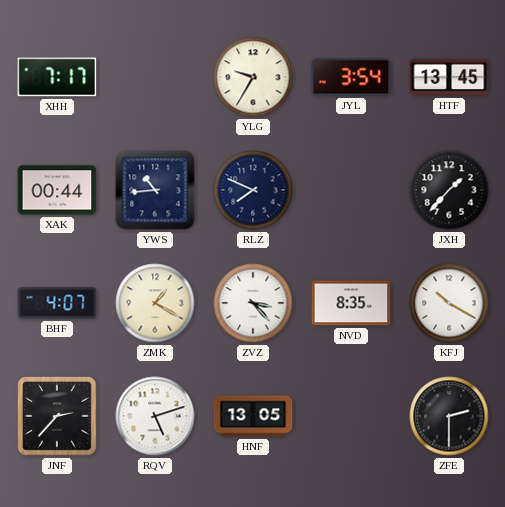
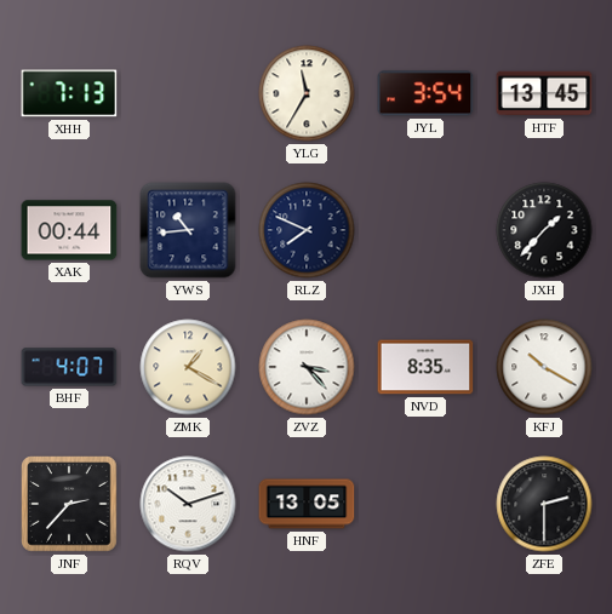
XHH: 7:17 -> 7:13
YLG: 9:35 -> 11:35
RQV: 5:12 -> 10:12
